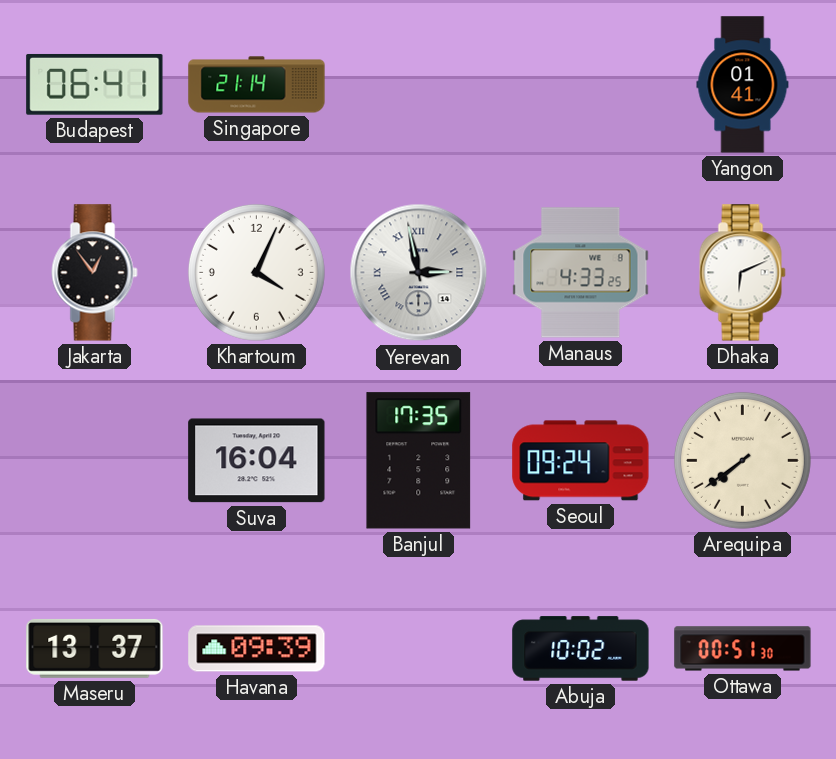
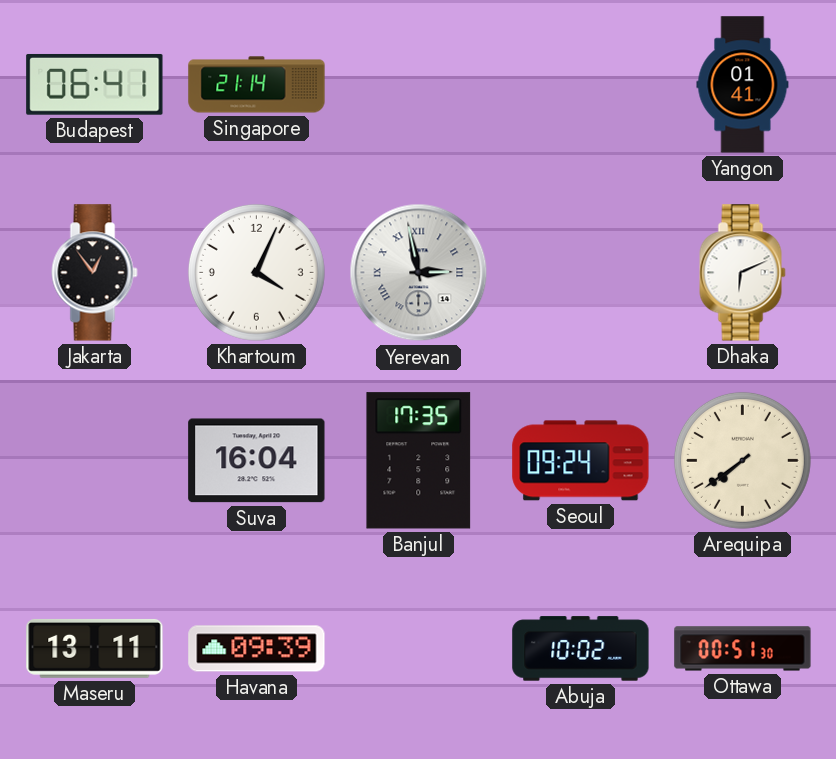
Manaus: 4:33 -> none
Maseru: 13:37 -> 13:11
